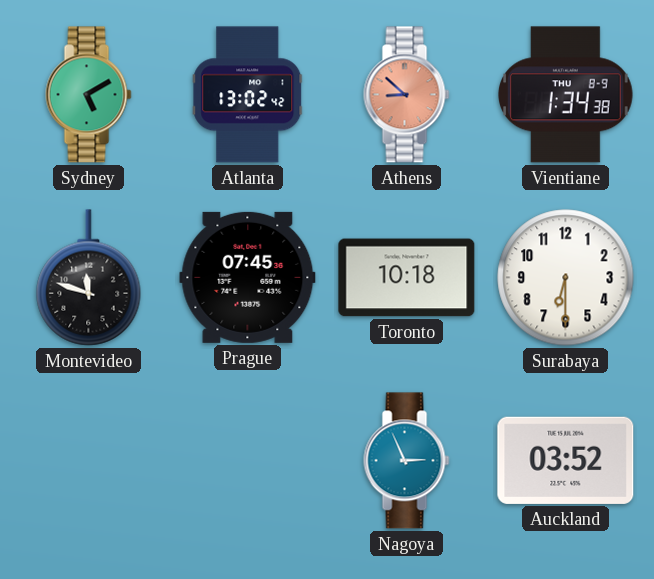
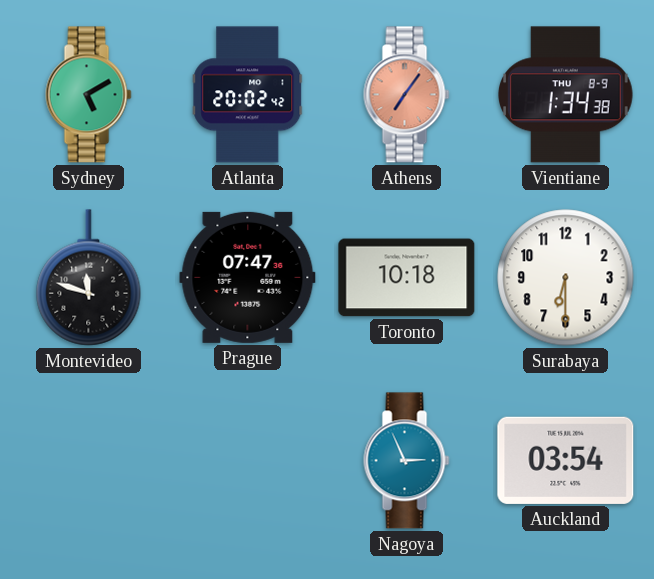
Atlanta: 13:02 -> 20:02
Athens: 8:52 -> 7:06
Prague: 07:45 -> 07:47
Auckland: 03:52 -> 03:54
